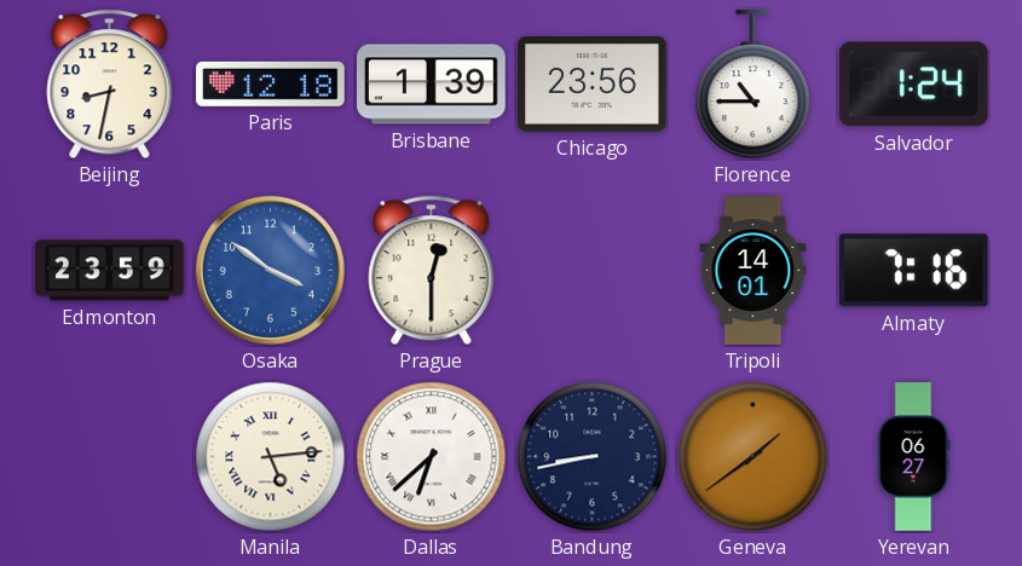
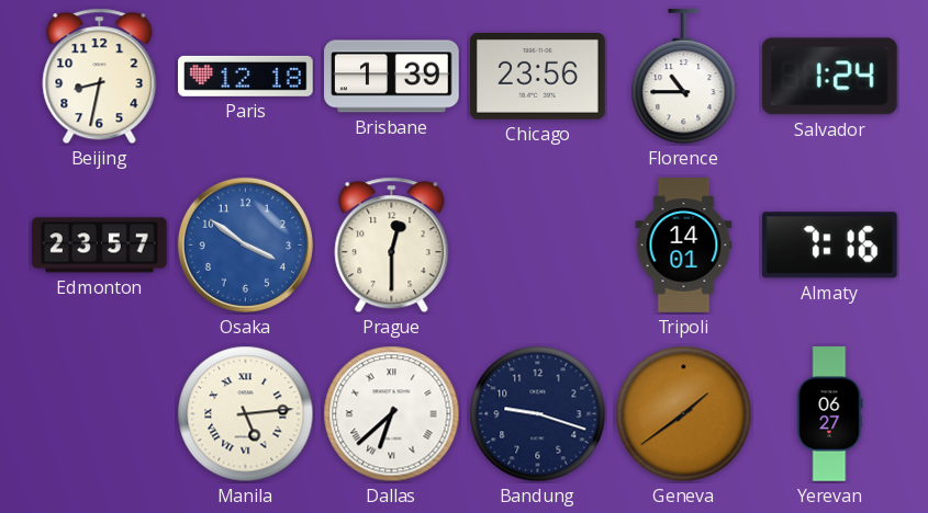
Edmonton: 23:59 -> 23:57
Bandung: 8:43 -> 9:18
